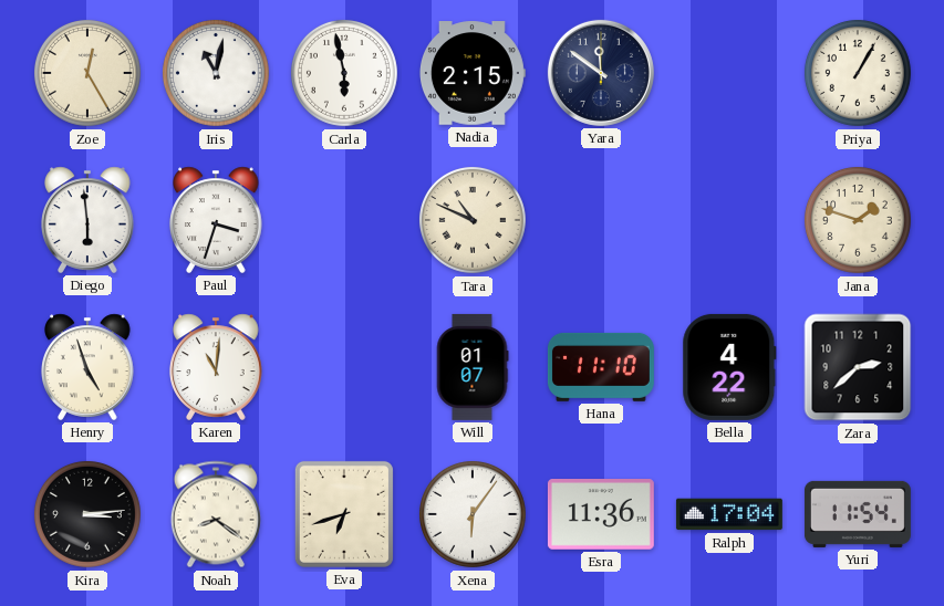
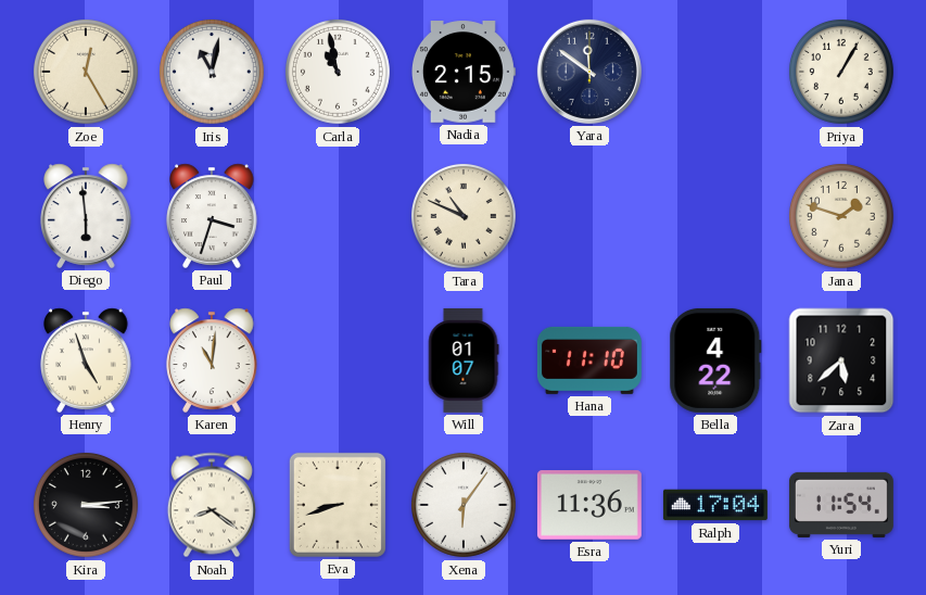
Carla: 5:58 -> 10:58
Zara: 2:38 -> 5:38
Eva: 6:42 -> 8:42
